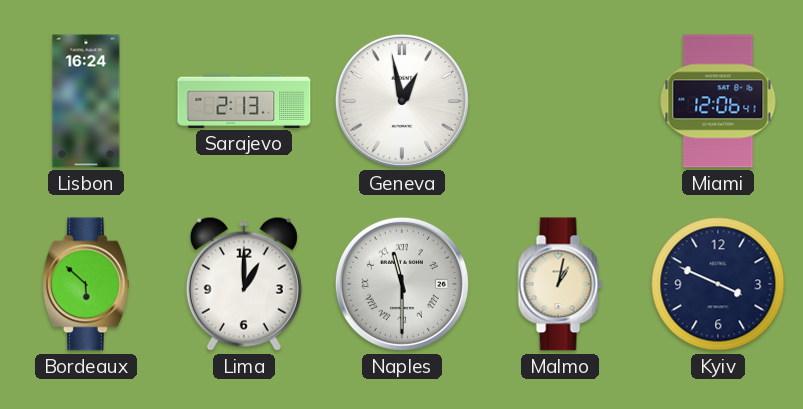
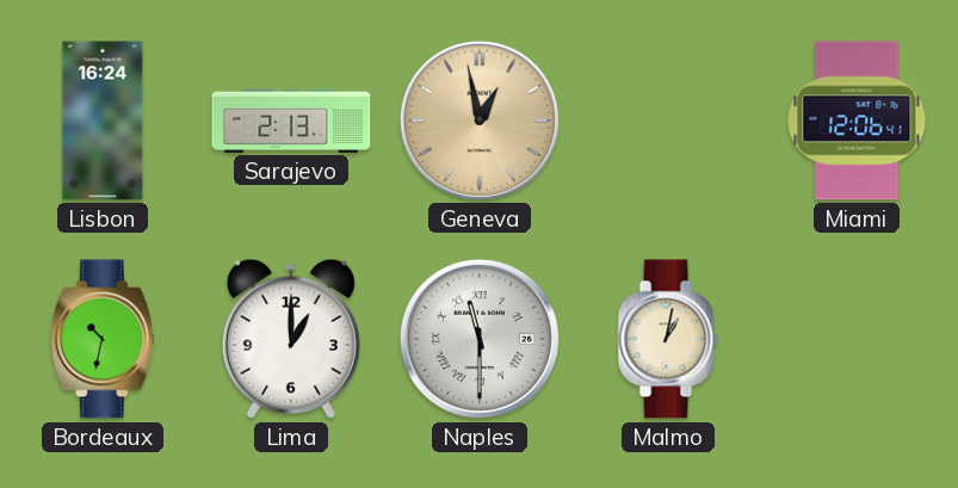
Geneva dial: white -> champagne
Bordeaux: 5:52 -> 10:32
Kyiv: 3:49 -> none
